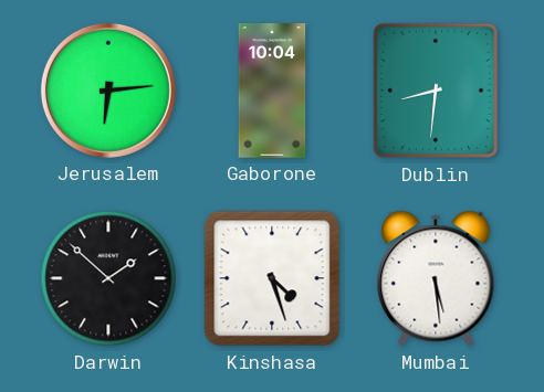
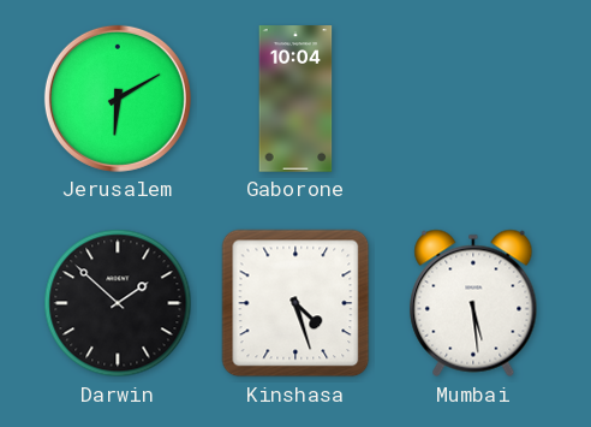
Jerusalem: 6:14 -> 6:10
Dublin: 8:31 -> none
